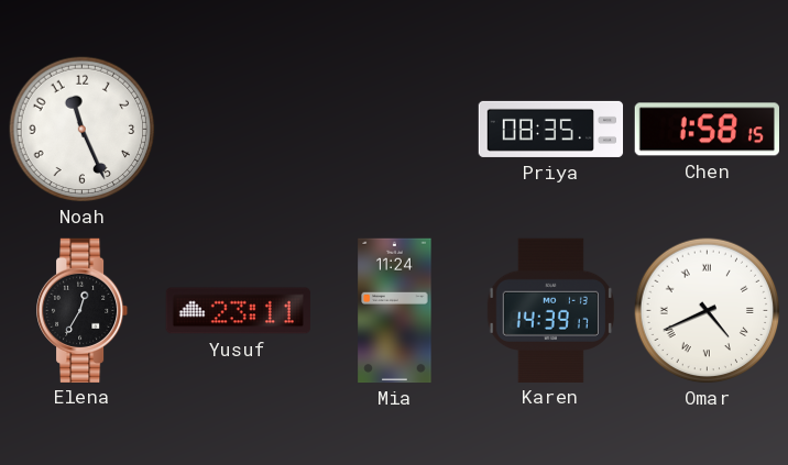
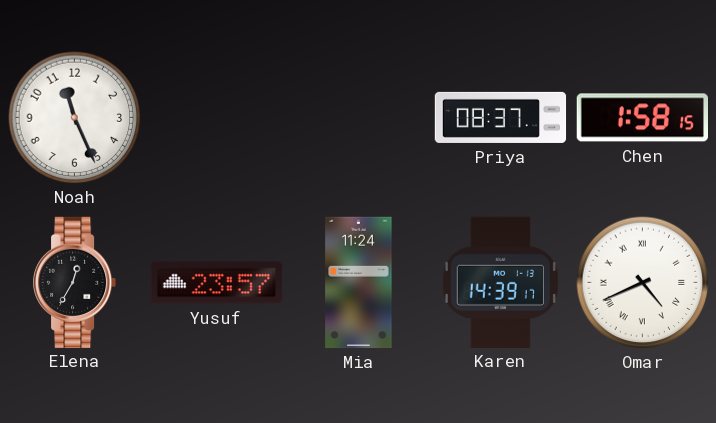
Priya: 08:35 -> 08:37
Yusuf: 23:11 -> 23:57
